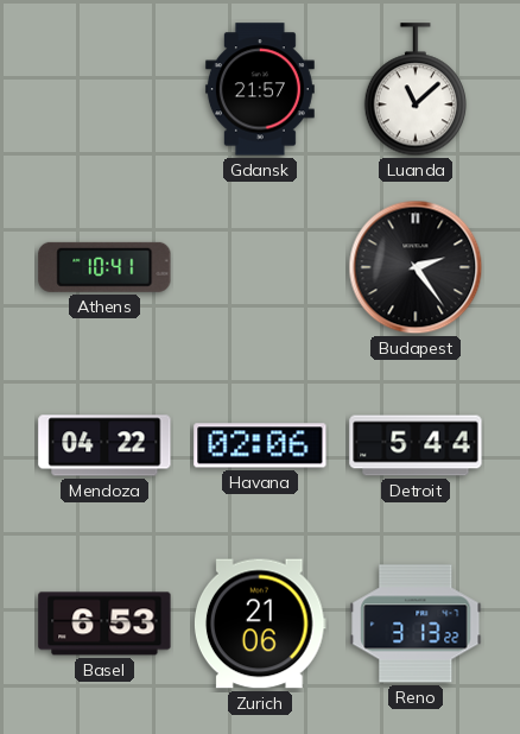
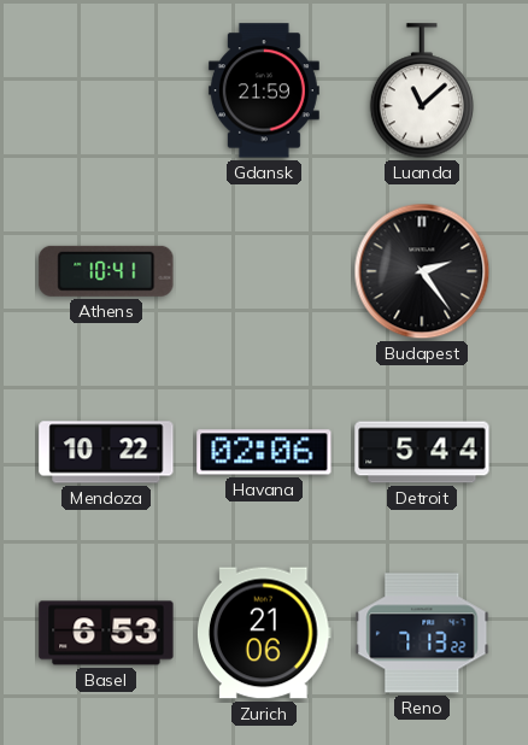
Gdansk: 21:57 -> 21:59
Mendoza: 04:22 -> 10:22
Reno: 3:13 -> 7:13
